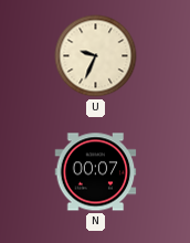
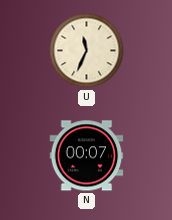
U: 9:34 -> 11:34
